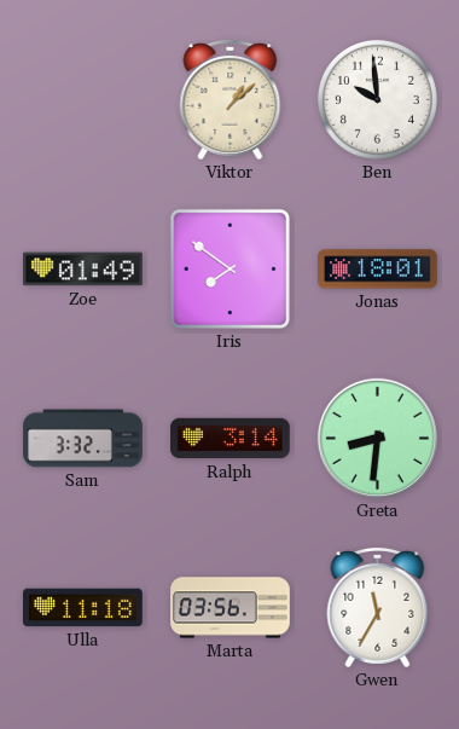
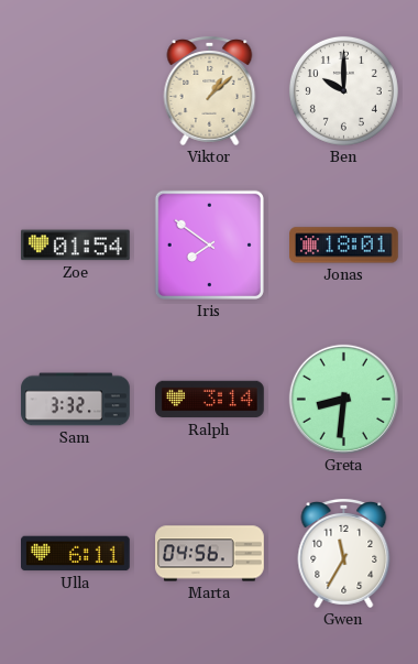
Ben: 9:59 -> 10:00
Zoe: 01:49 -> 01:54
Ulla: 11:18 -> 6:11
Marta: 03:56 -> 04:56
